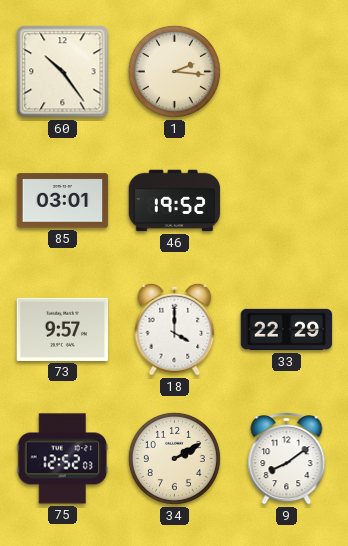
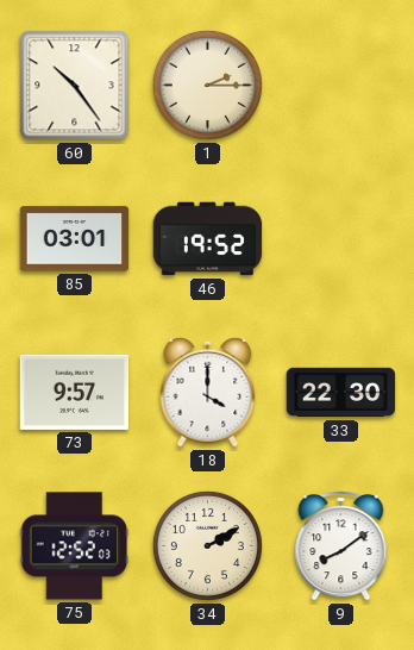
1: 2:16 -> 2:15
33: 22:29 -> 22:30
